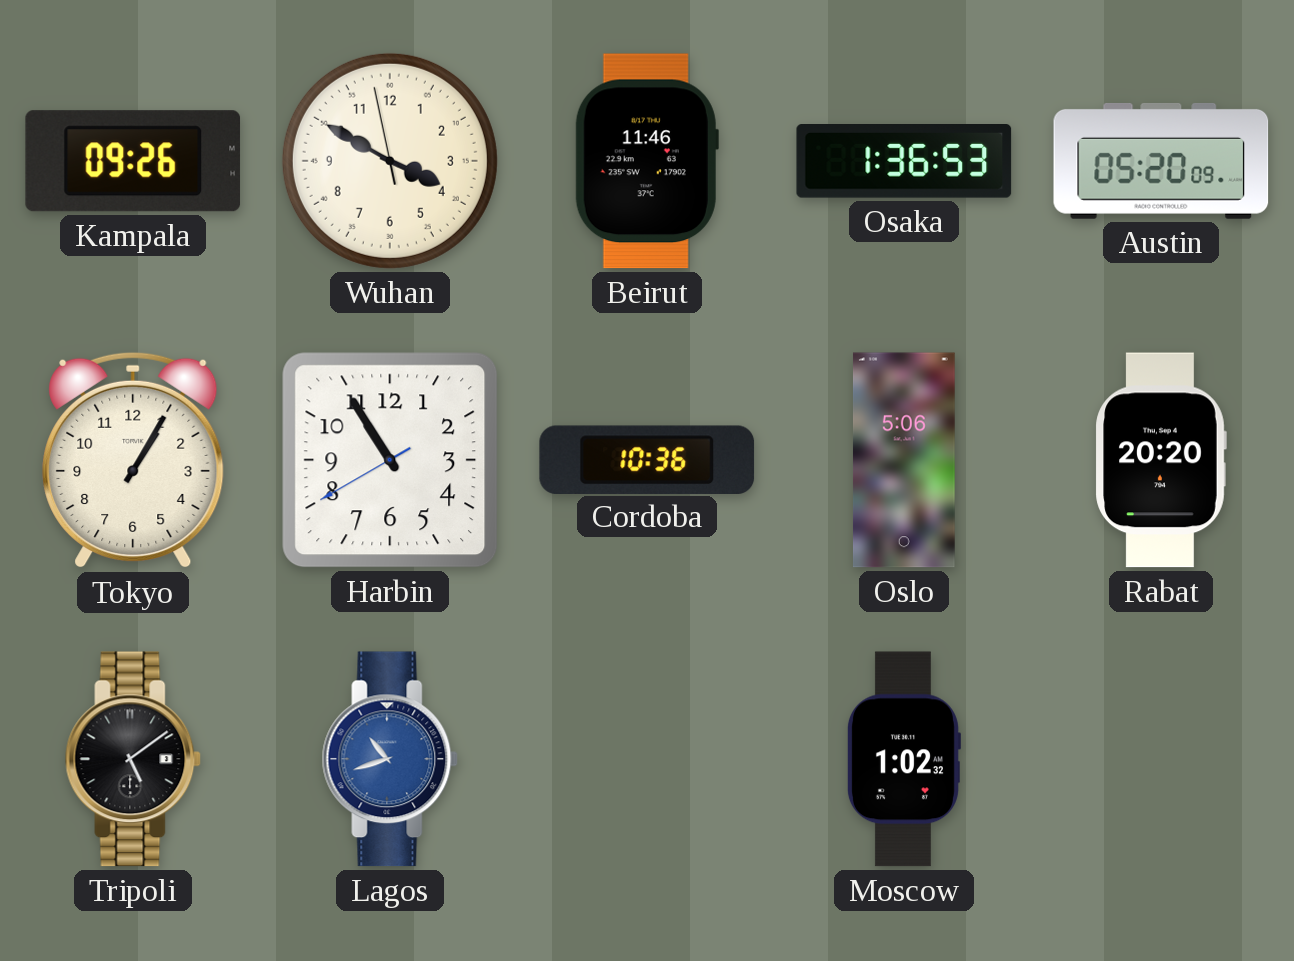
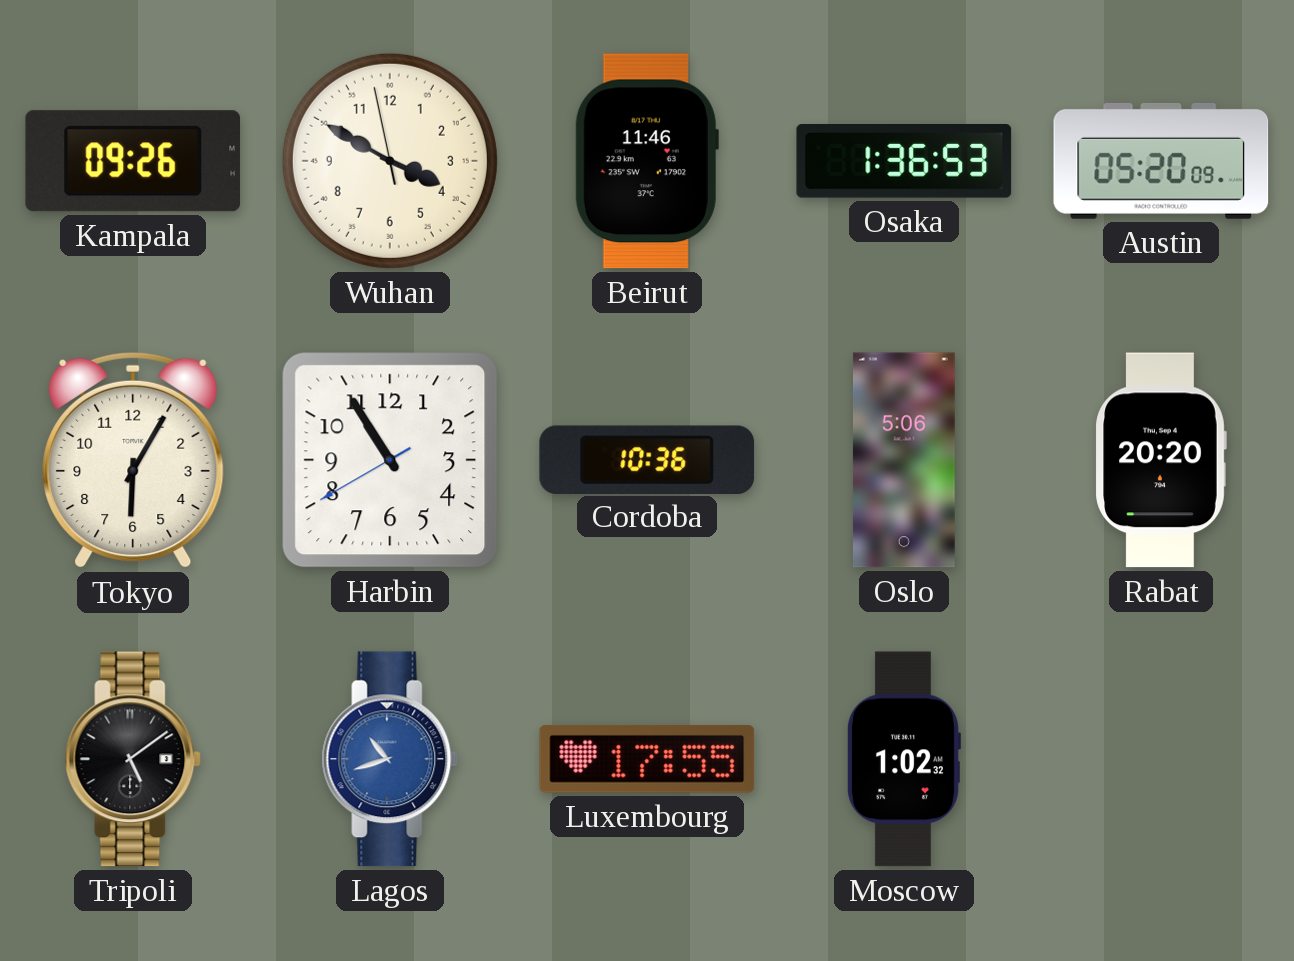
Tokyo: 1:05 -> 6:05
Luxembourg: none -> 17:55
